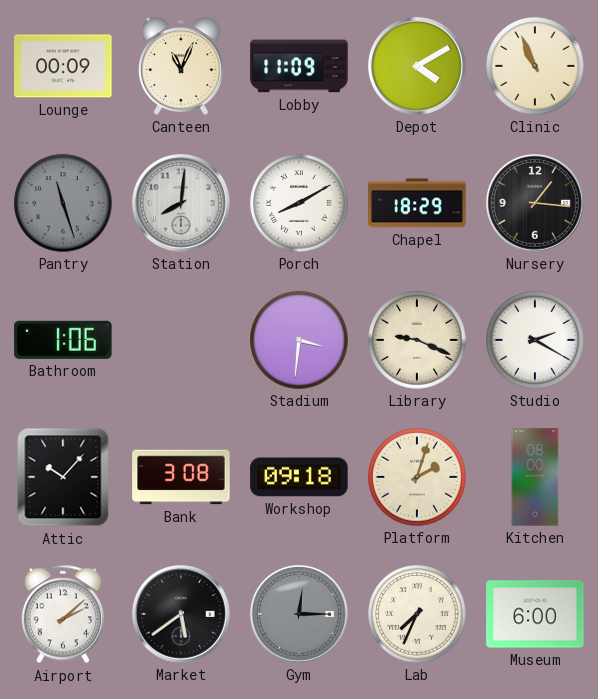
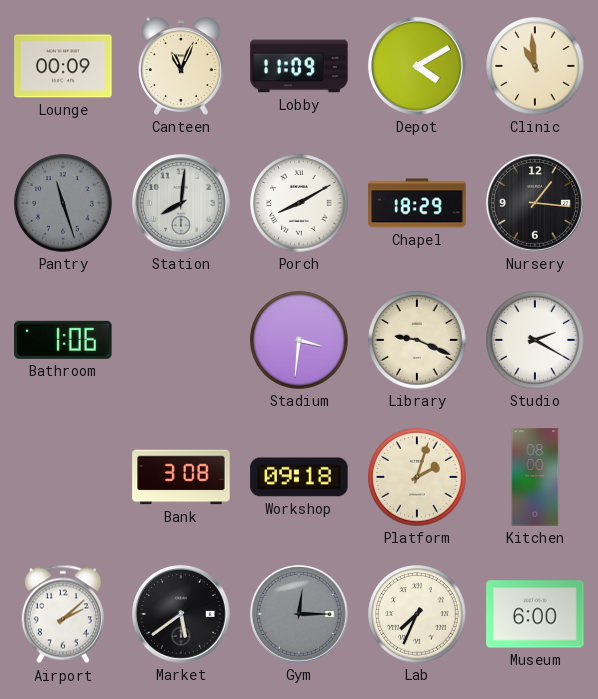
Clinic: 10:56 -> 10:59
Attic: 10:07 -> none
